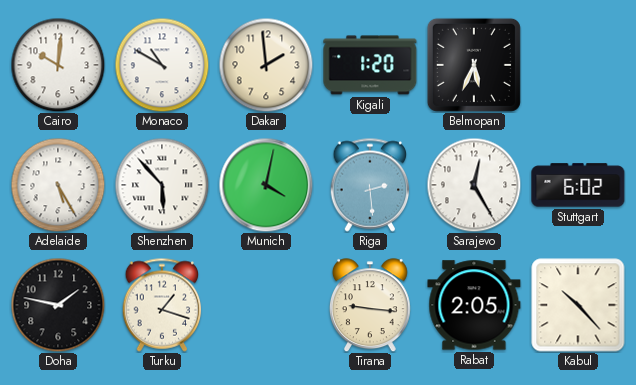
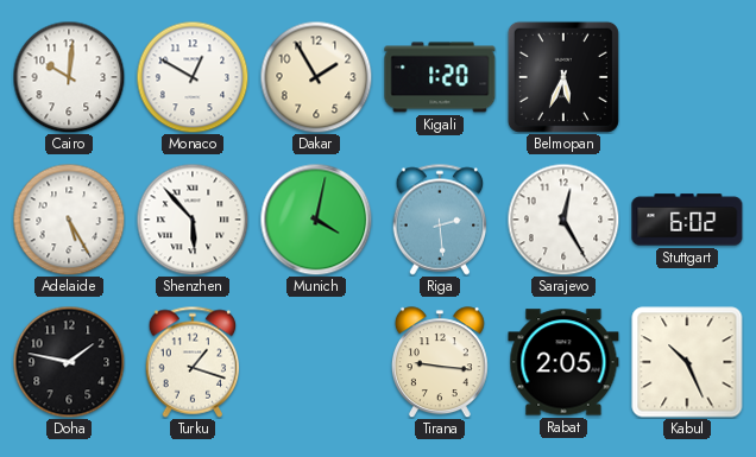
Monaco: 10:50 -> 12:50
Dakar: 1:59 -> 1:55
Kabul: 10:23 -> 10:26
